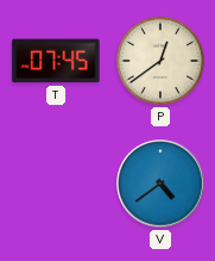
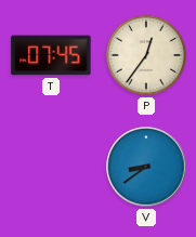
P: 12:39 -> 12:36
V: 4:39 -> 8:39
